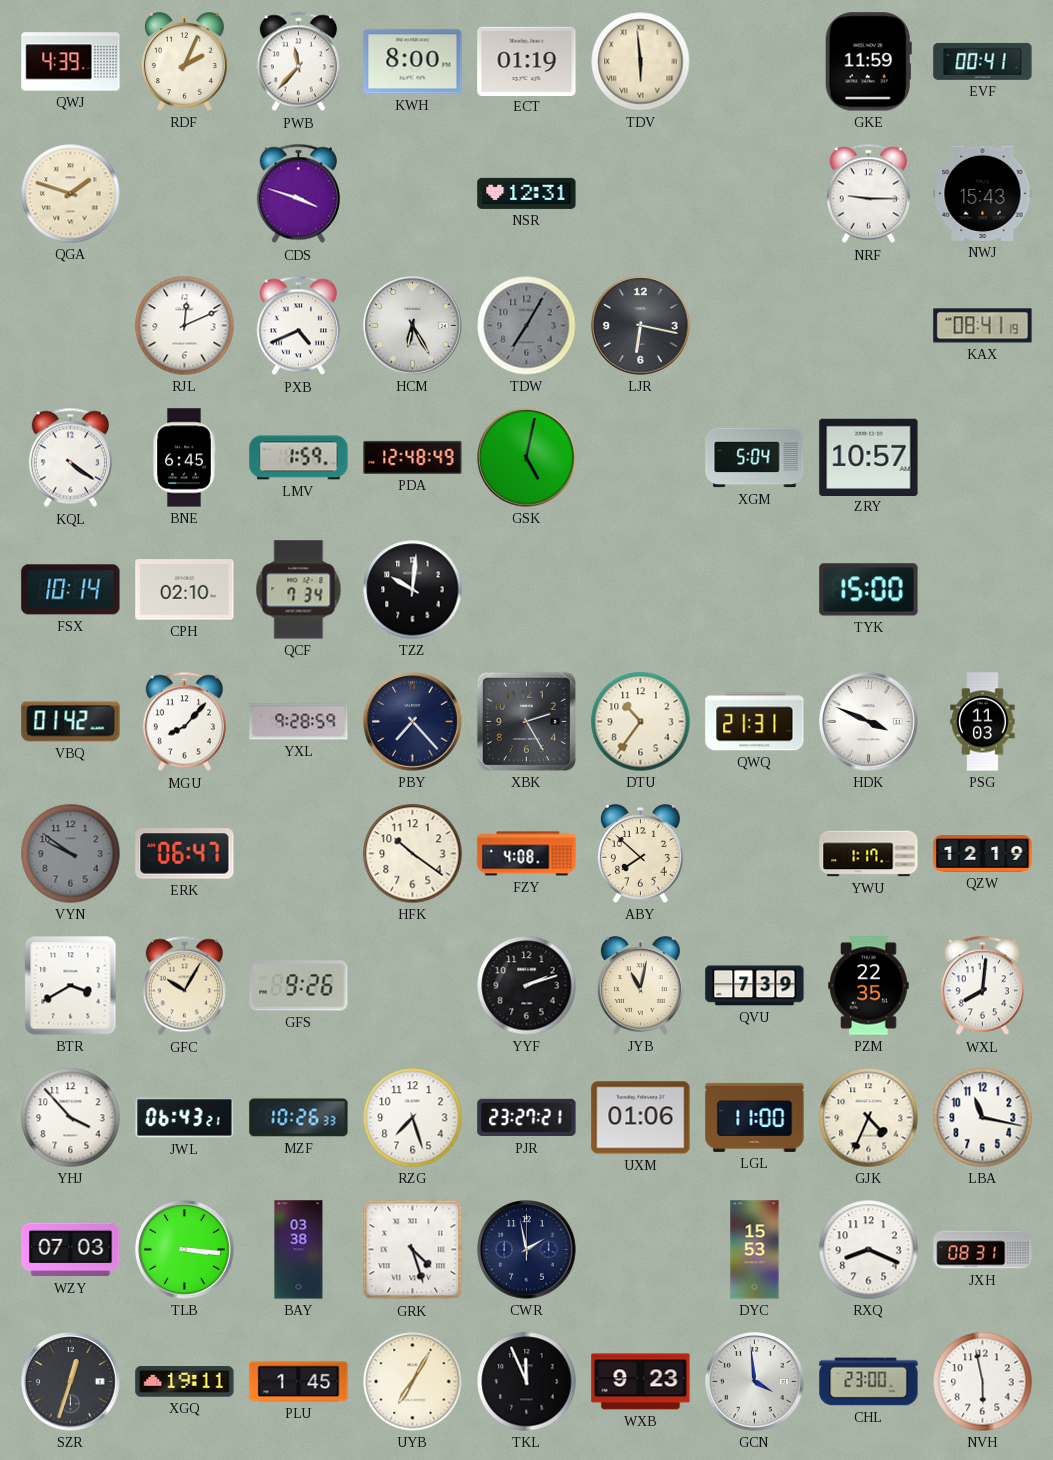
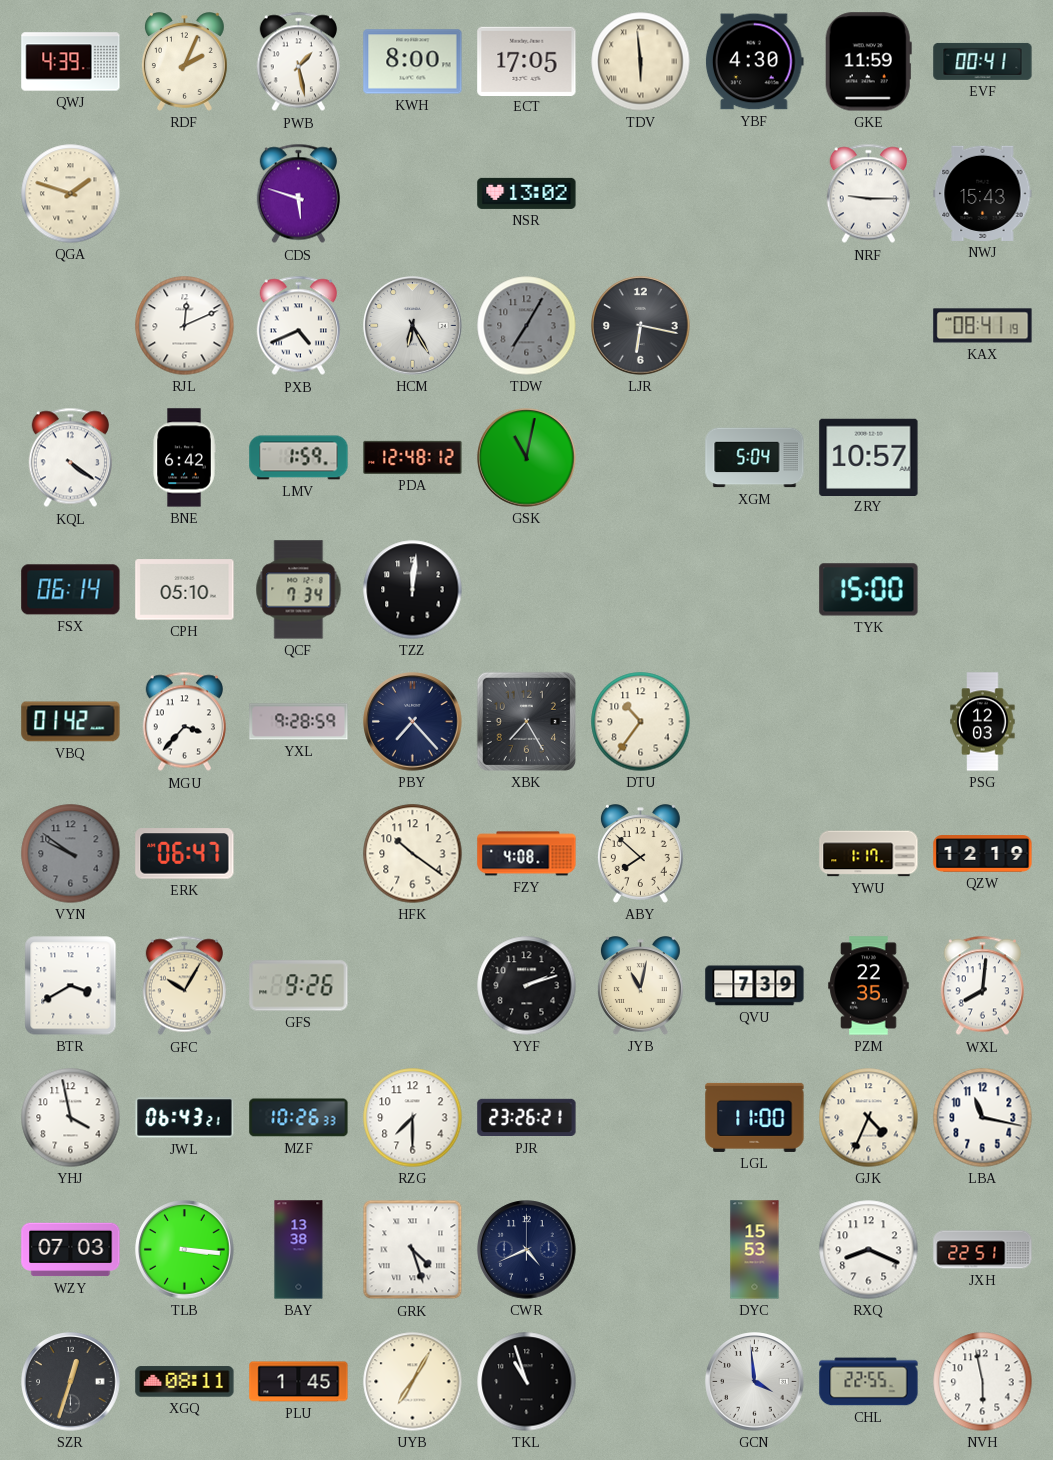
PWB: 11:37 -> 1:28
ECT: 01:19 -> 17:05
YBF: none -> 4:30
CDS: 3:48 -> 5:48
NSR: 12:31 -> 13:02
BNE: 6:45 -> 6:42
PDA: 12:48:49 -> 12:48:12
GSK: 5:02 -> 11:02
FSX: 10:14 -> 06:14
CPH: 02:10 -> 05:10
TZZ: 10:01 -> 12:01
MGU: 8:07 -> 3:37
XBK: 2:25 -> 7:25
QWQ: 21:31 -> none
HDK: 3:49 -> none
PSG: 11:03 -> 12:03
YHJ: 3:53 -> 3:58
RZG: 7:27 -> 7:30
PJR: 23:27 -> 23:26
UXM: 01:06 -> none
BAY: 03:38 -> 13:38
CWR: 1:58 -> 4:41
JXH: 08:31 -> 22:51
XGQ: 19:11 -> 08:11
TKL: 11:56 -> 10:57
WXB: 9:23 -> none
CHL: 23:00 -> 22:55
